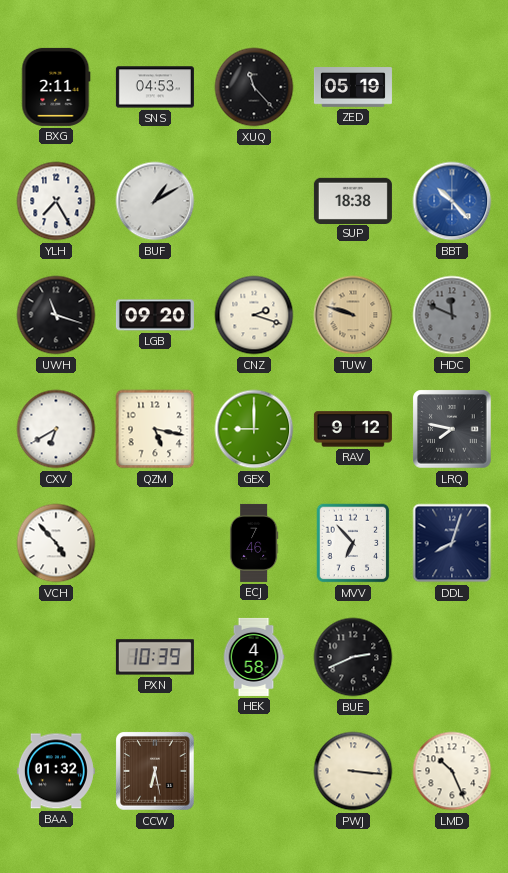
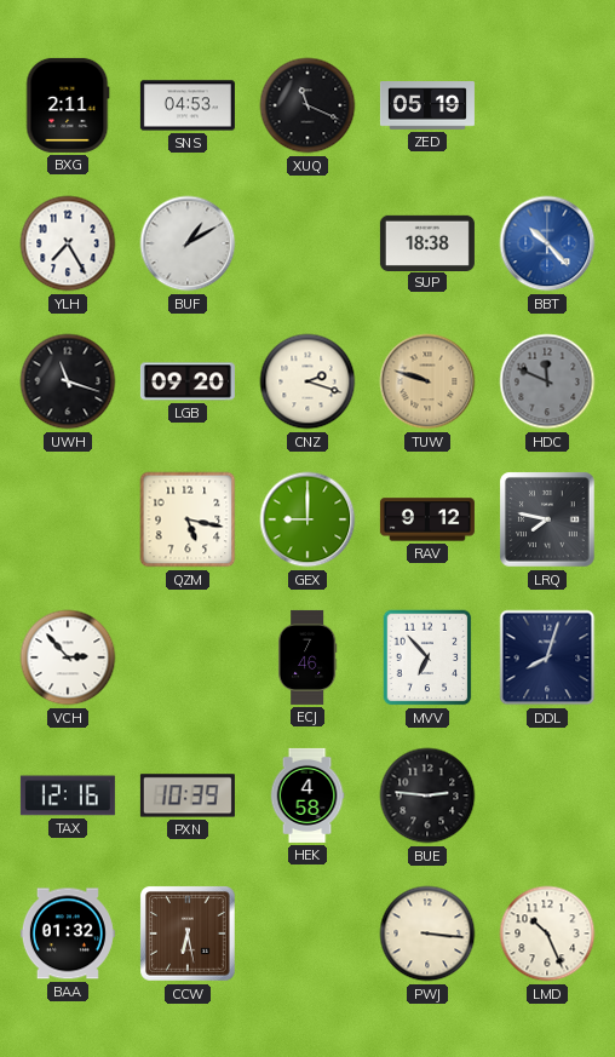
XUQ: 11:23 -> 11:19
CXV: 6:40 -> none
VCH: 4:53 -> 2:53
TAX: none -> 12:16
BUE: 2:41 -> 2:46
